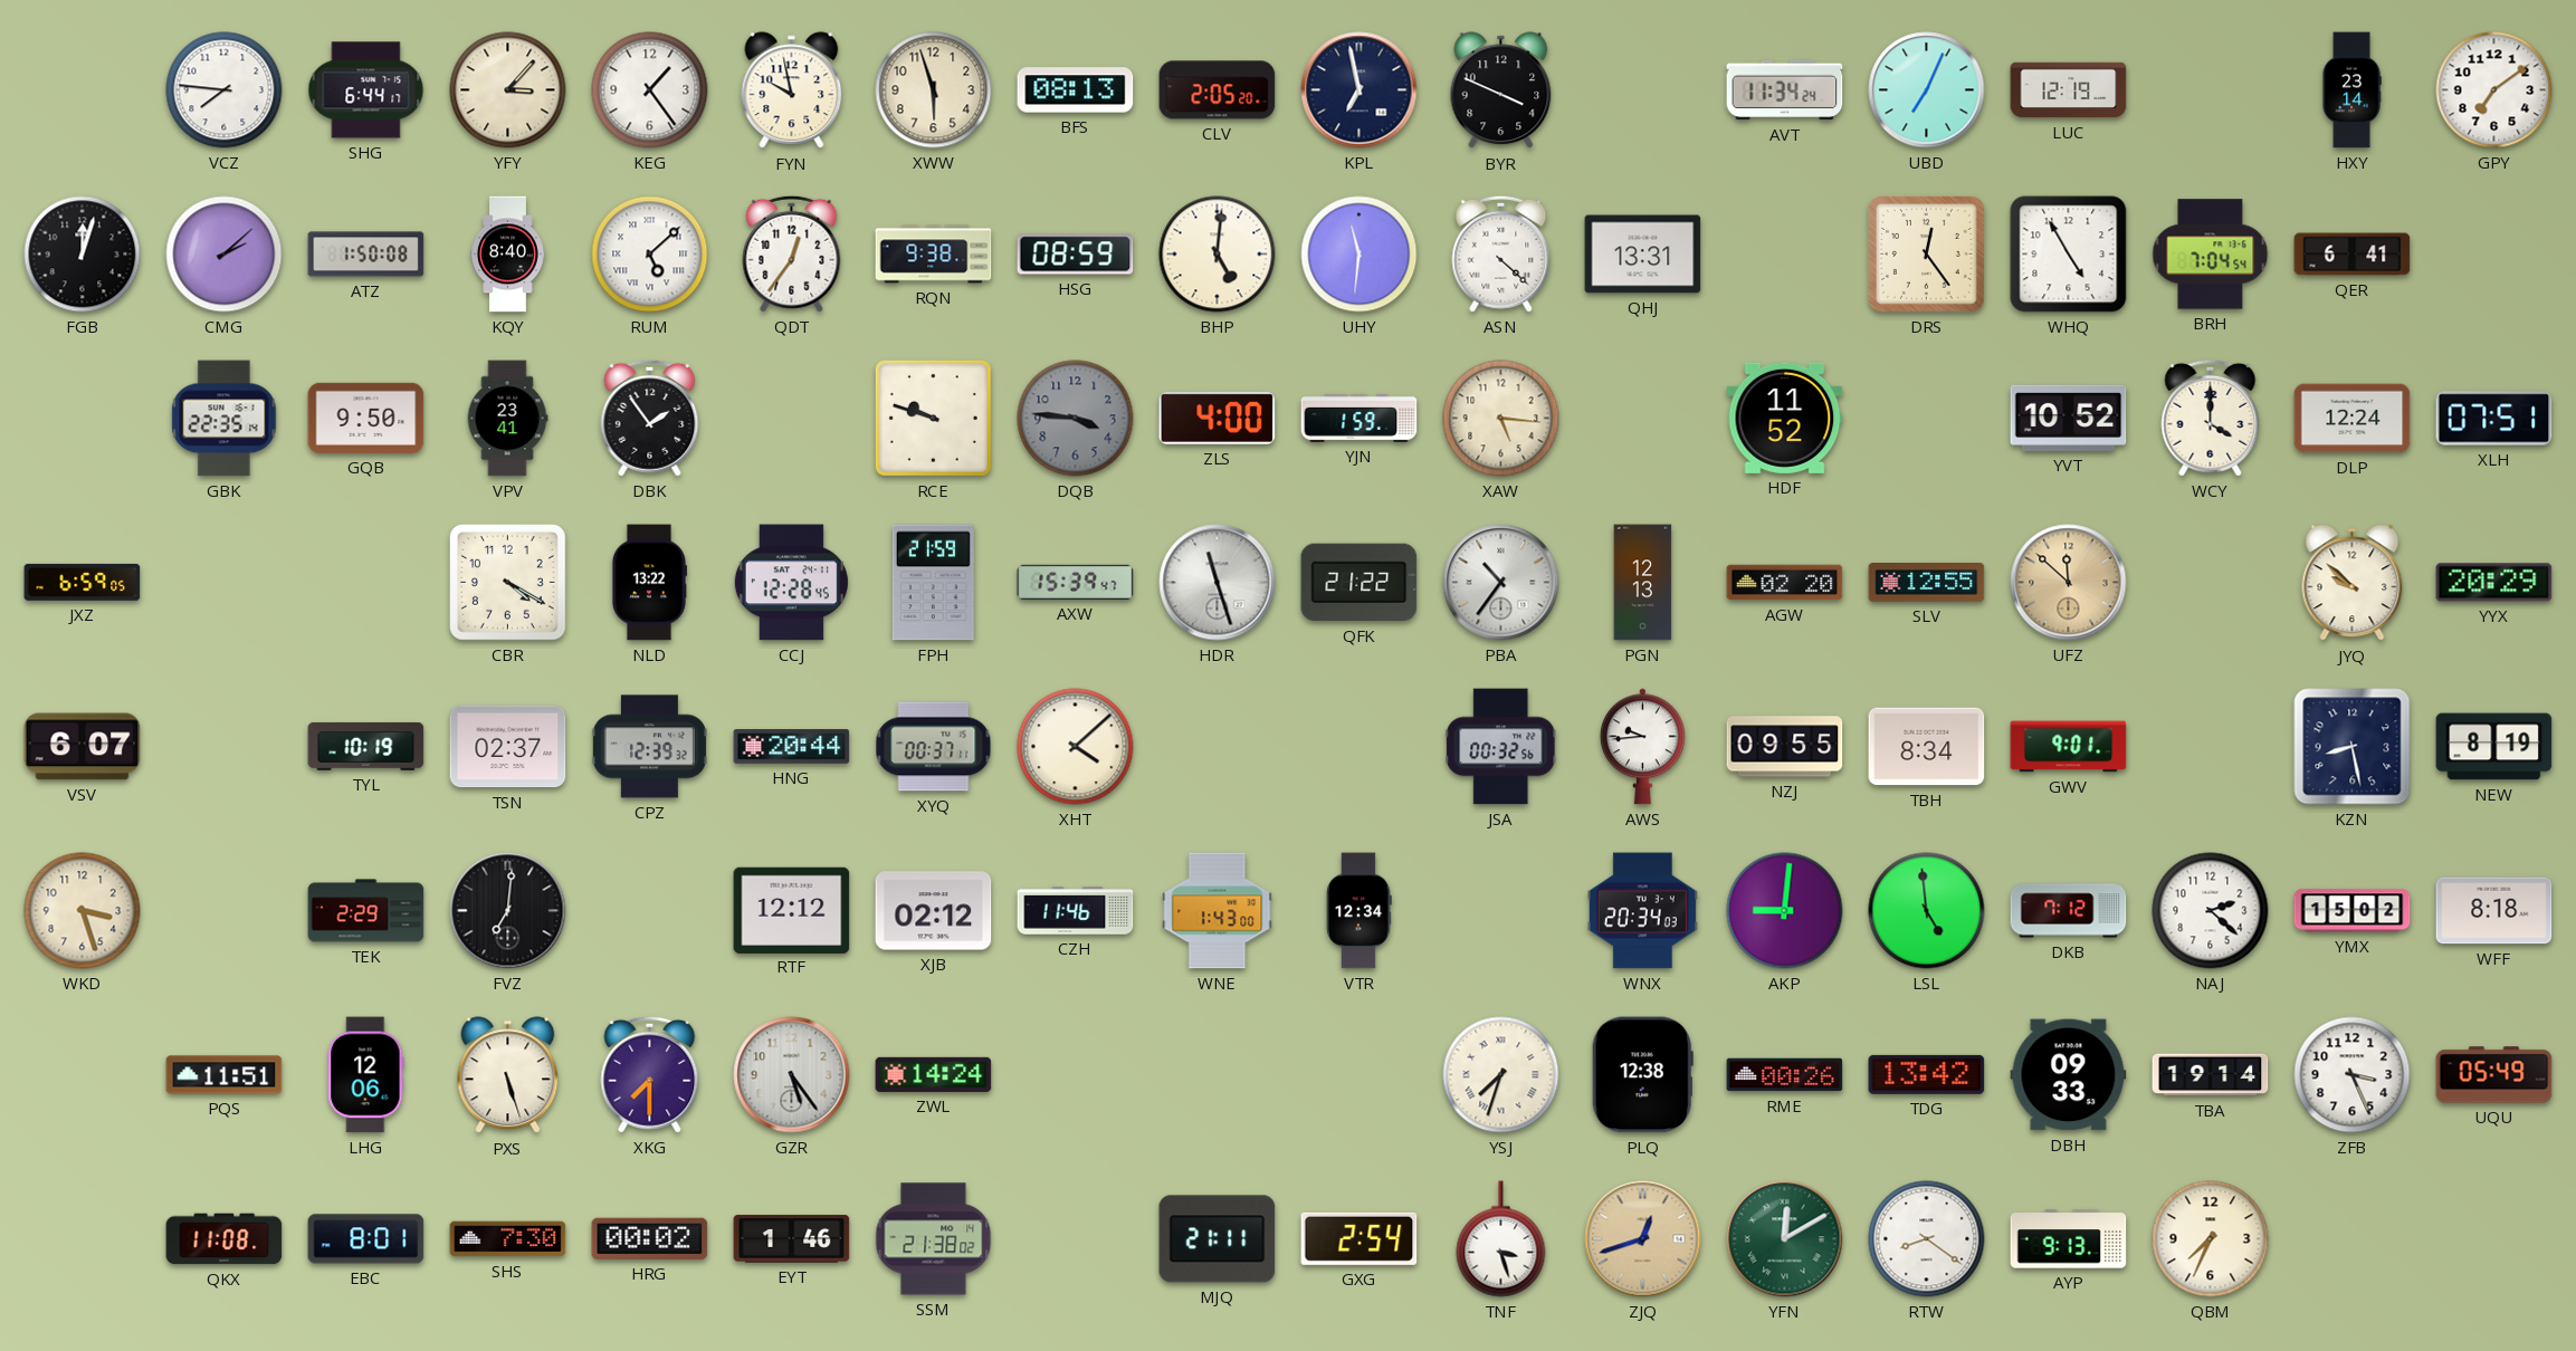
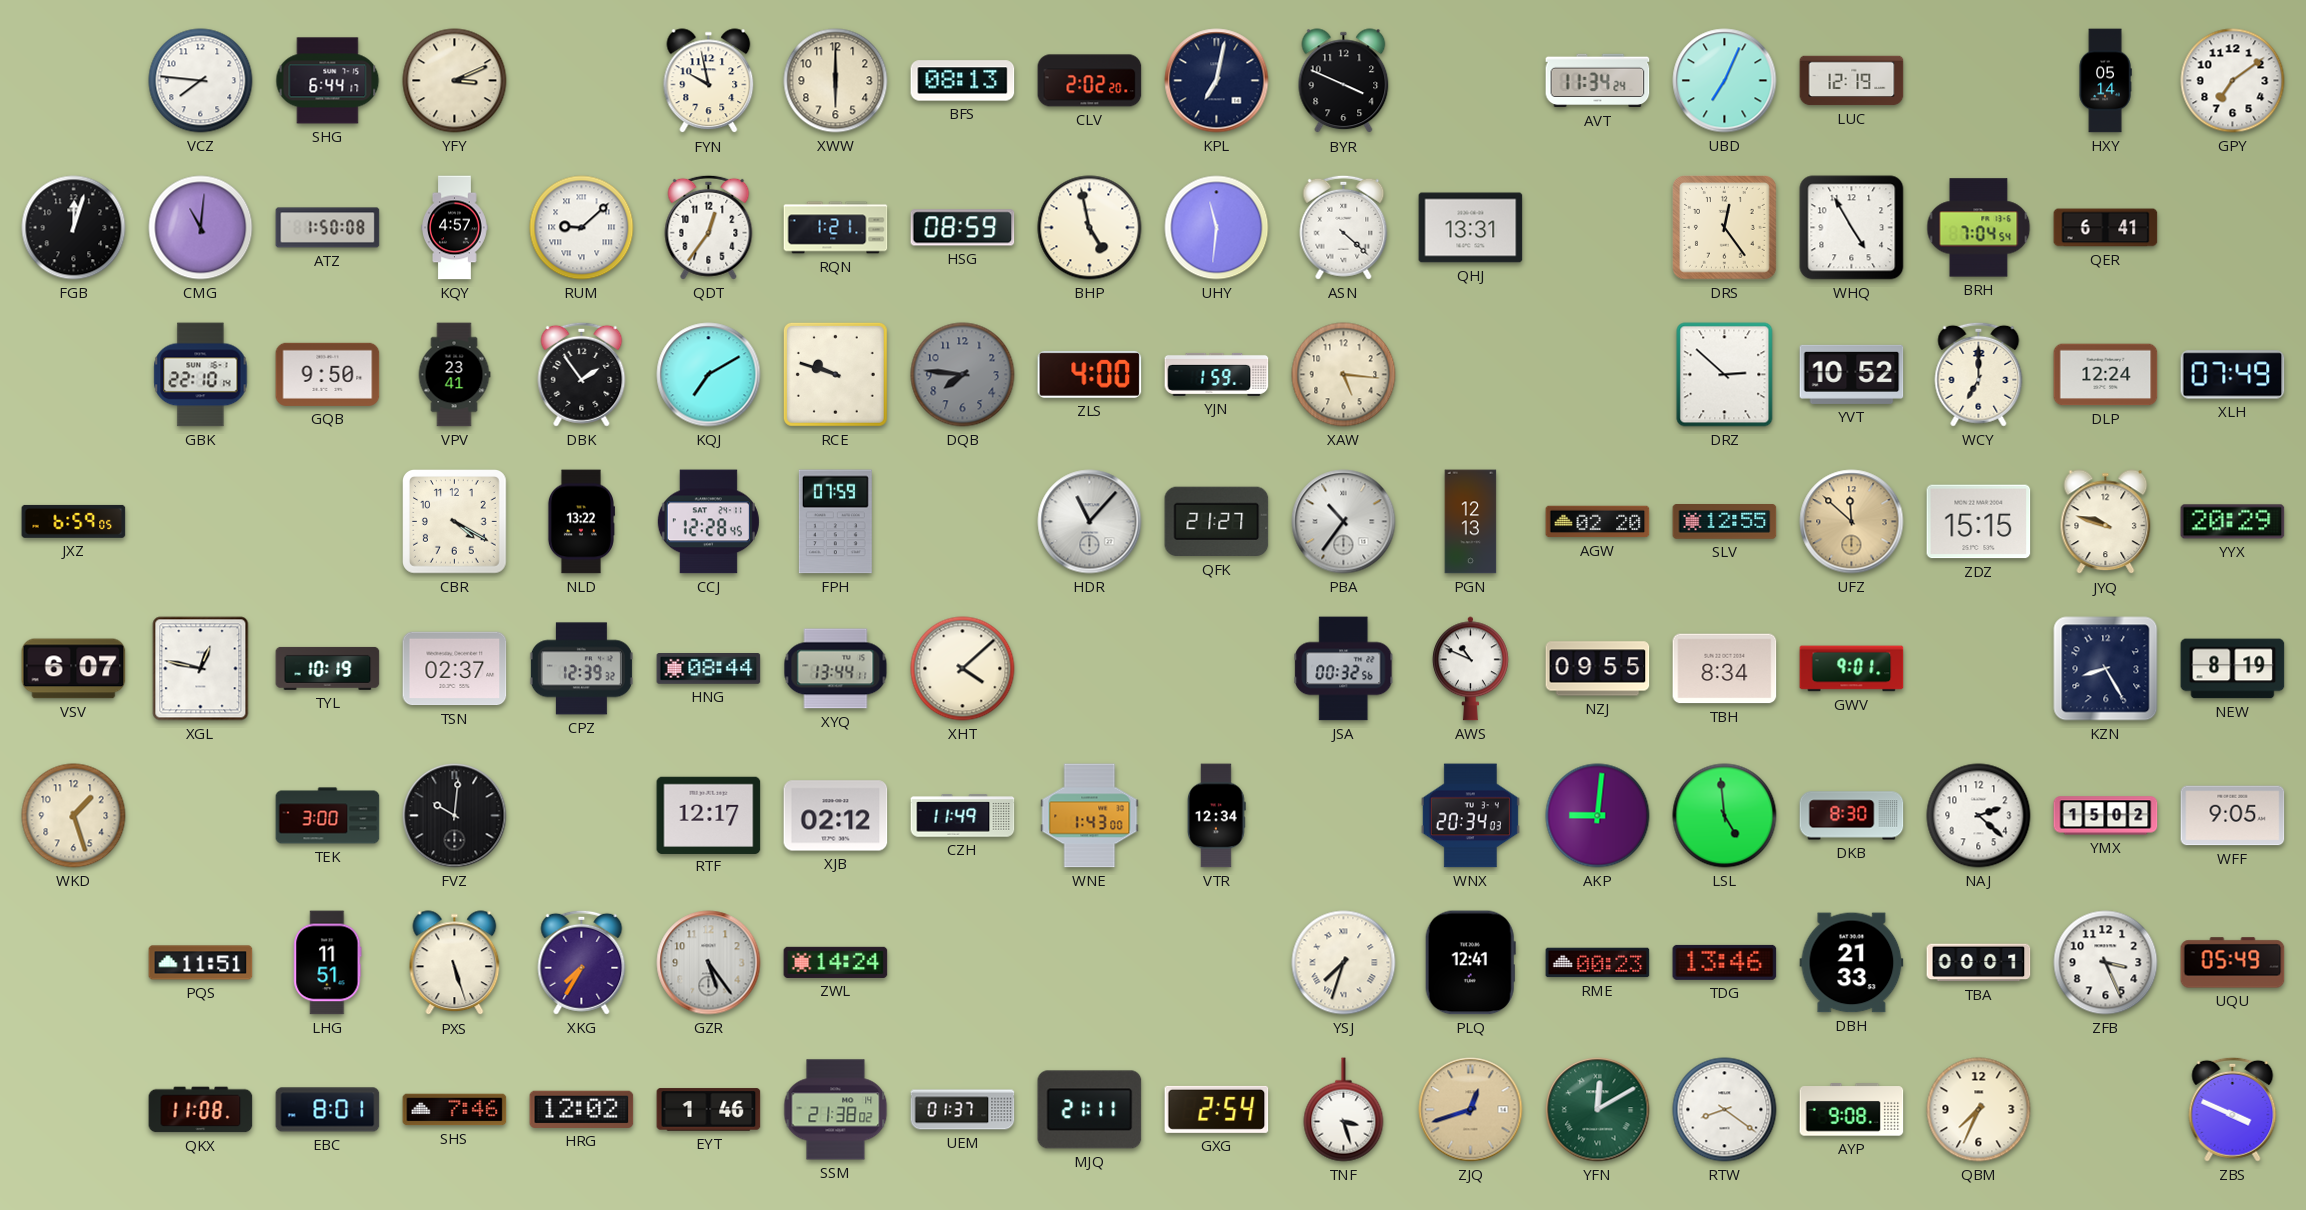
YFY: 3:07 -> 3:11
KEG: 1:24 -> none
XWW: 5:57 -> 6:00
CLV: 2:05 -> 2:02
KPL: 6:58 -> 7:02
HXY: 23:14 -> 05:14
CMG: 2:08 -> 11:01
KQY: 8:40 -> 4:57
RUM: 5:08 -> 9:08
RQN: 9:38 -> 1:21
BHP: 5:01 -> 4:58
GBK: 22:35 -> 22:10
KQJ: none -> 7:10
DQB: 3:46 -> 7:46
HDF: 11:52 -> none
DRZ: none -> 2:52
WCY: 4:00 -> 7:00
XLH: 07:51 -> 07:49
FPH: 21:59 -> 07:59
AXW: 15:39 -> none
HDR: 11:27 -> 11:07
QFK: 21:22 -> 21:27
ZDZ: none -> 15:15
JYQ: 9:52 -> 9:48
XGL: none -> 12:47
HNG: 20:44 -> 08:44
XYQ: 00:37 -> 13:44
AWS: 9:44 -> 10:49
KZN: 8:28 -> 8:25
WKD: 3:27 -> 1:27
TEK: 2:29 -> 3:00
FVZ: 7:01 -> 10:01
RTF: 12:12 -> 12:17
CZH: 11:46 -> 11:49
DKB: 7:12 -> 8:30
WFF: 8:18 -> 9:05
LHG: 12:06 -> 11:51
XKG: 7:30 -> 7:35
PLQ: 12:38 -> 12:41
RME: 00:26 -> 00:23
TDG: 13:42 -> 13:46
DBH: 09:33 -> 21:33
TBA: 19:14 -> 00:01
SHS: 7:30 -> 7:46
HRG: 00:02 -> 12:02
UEM: none -> 01:37
AYP: 9:13 -> 9:08
ZBS: none -> 3:49
